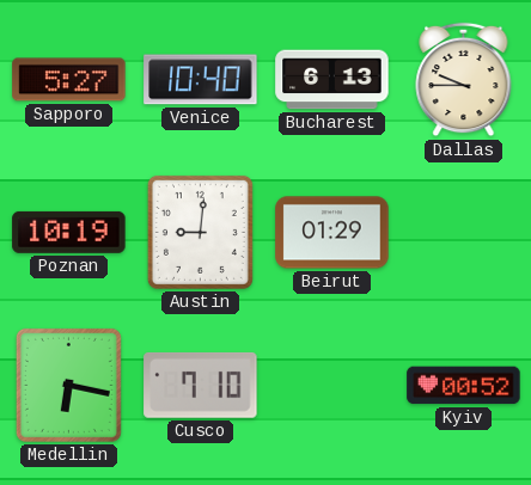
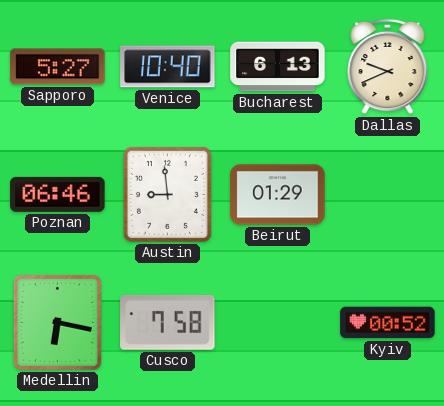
Dallas: 9:45 -> 9:41
Poznan: 10:19 -> 06:46
Austin: 9:01 -> 8:59
Cusco: 7:10 -> 7:58
